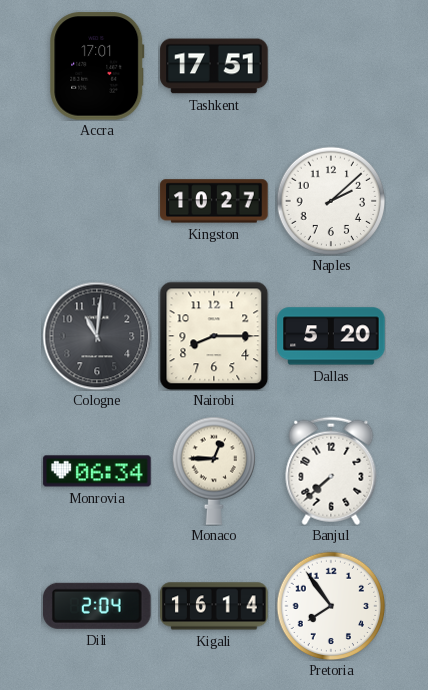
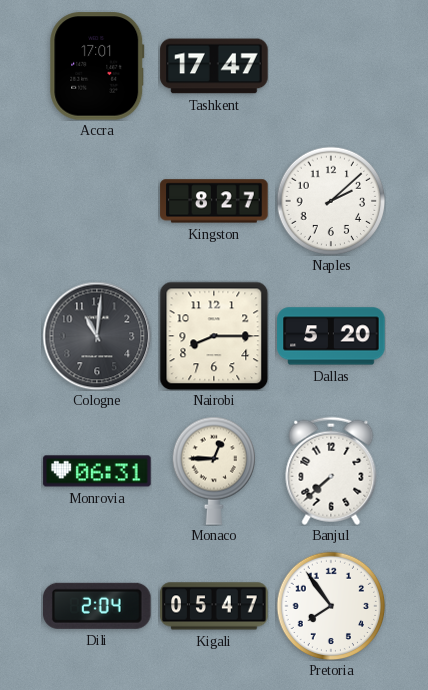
Tashkent: 17:51 -> 17:47
Kingston: 10:27 -> 8:27
Monrovia: 06:34 -> 06:31
Kigali: 16:14 -> 05:47
